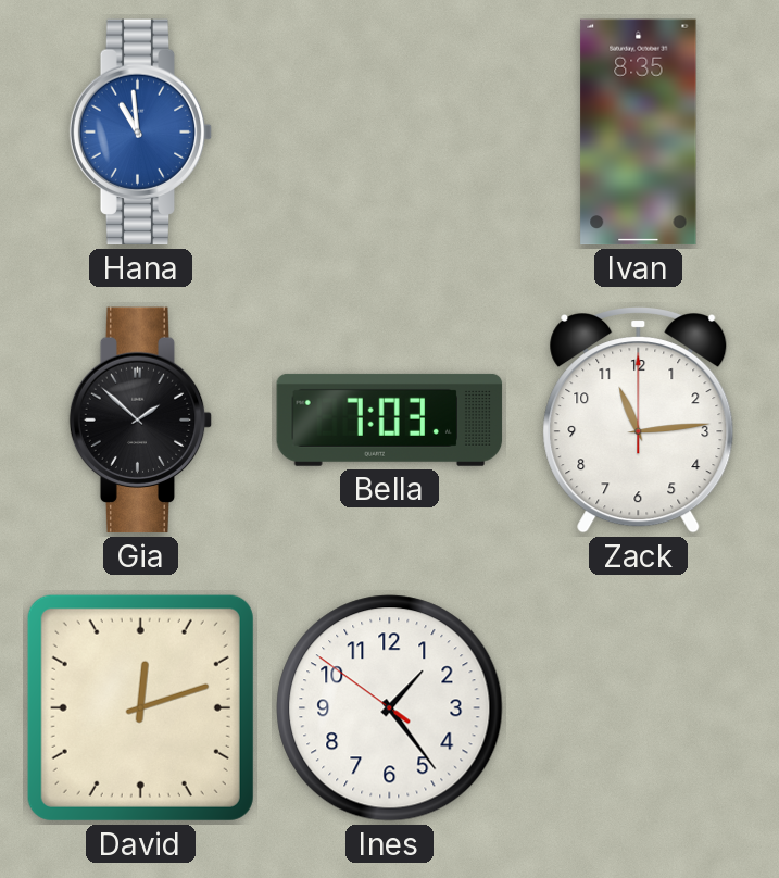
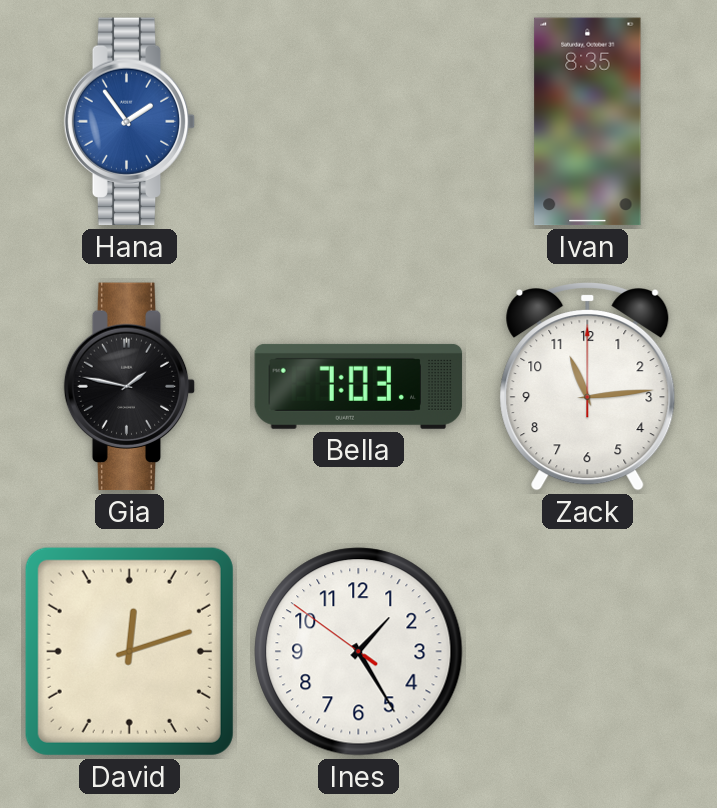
Hana: 10:59 -> 1:54
Gia: 1:52 -> 1:47
Ines: 1:23 -> 1:24
